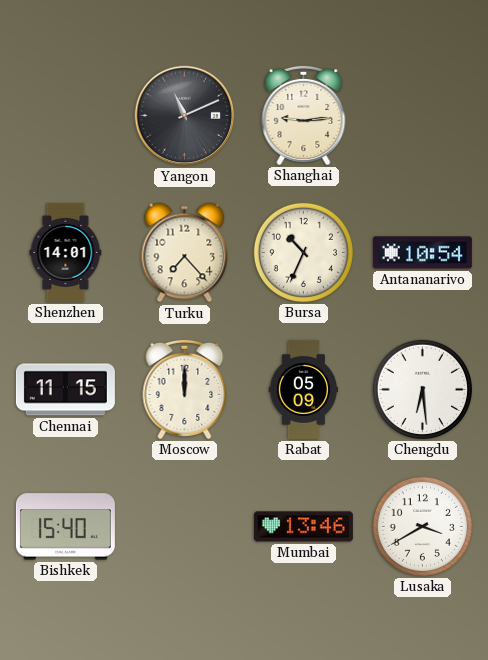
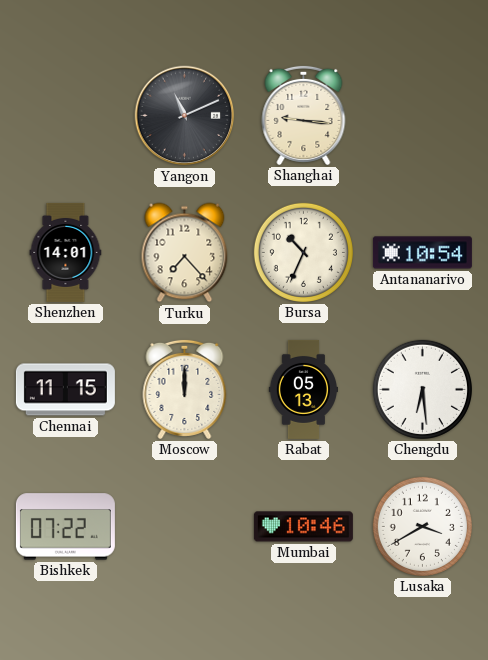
Shanghai: 9:14 -> 9:16
Rabat: 05:09 -> 05:13
Bishkek: 15:40 -> 07:22
Mumbai: 13:46 -> 10:46
